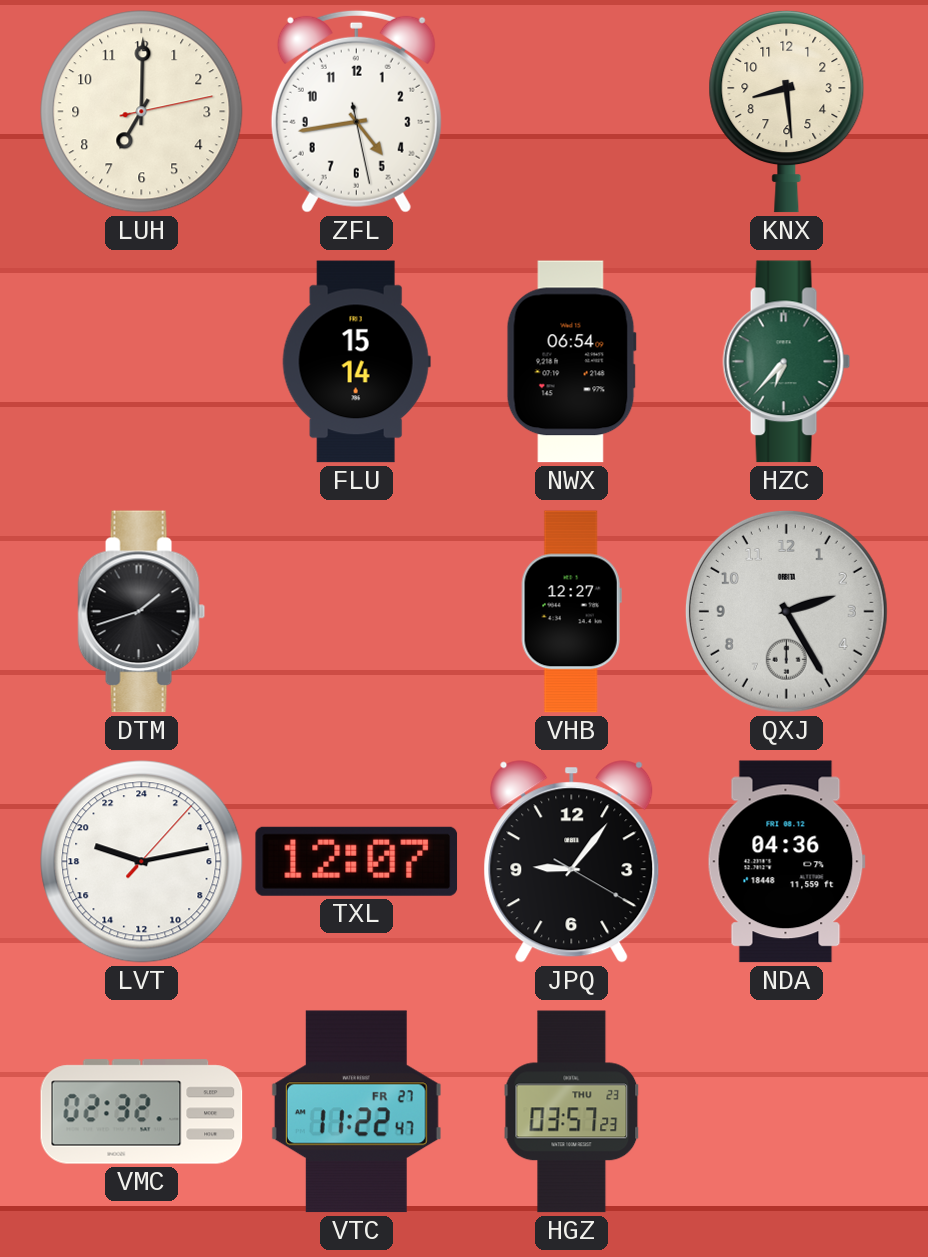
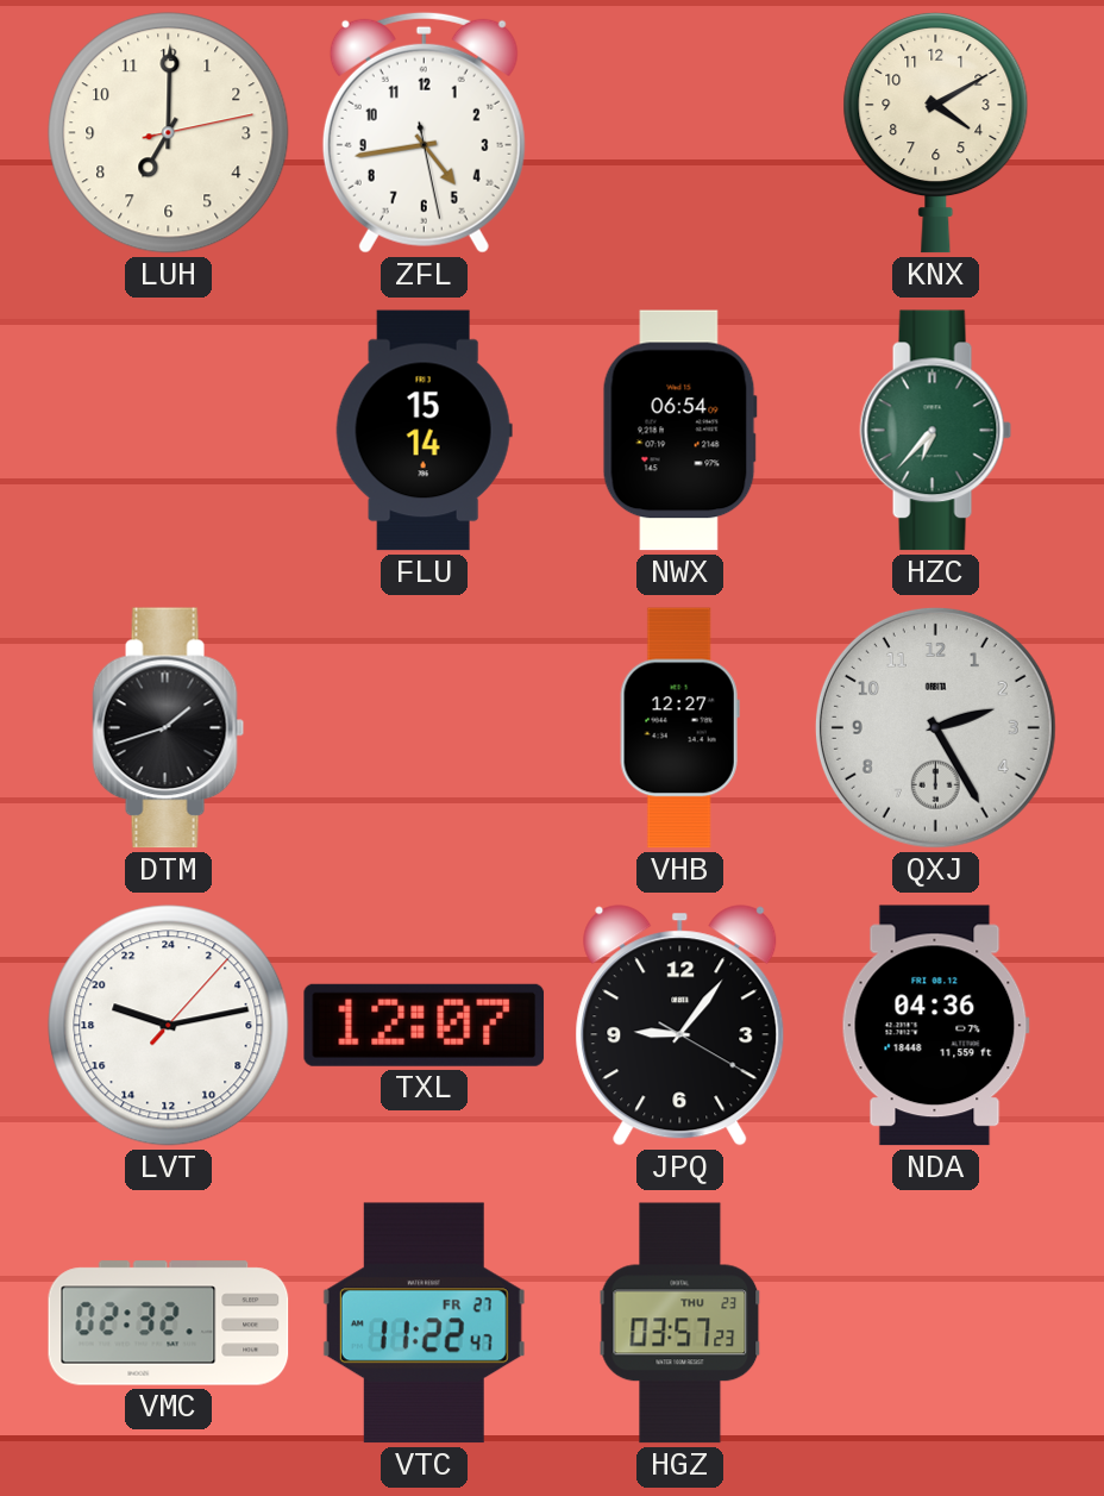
KNX: 8:29 -> 4:10
